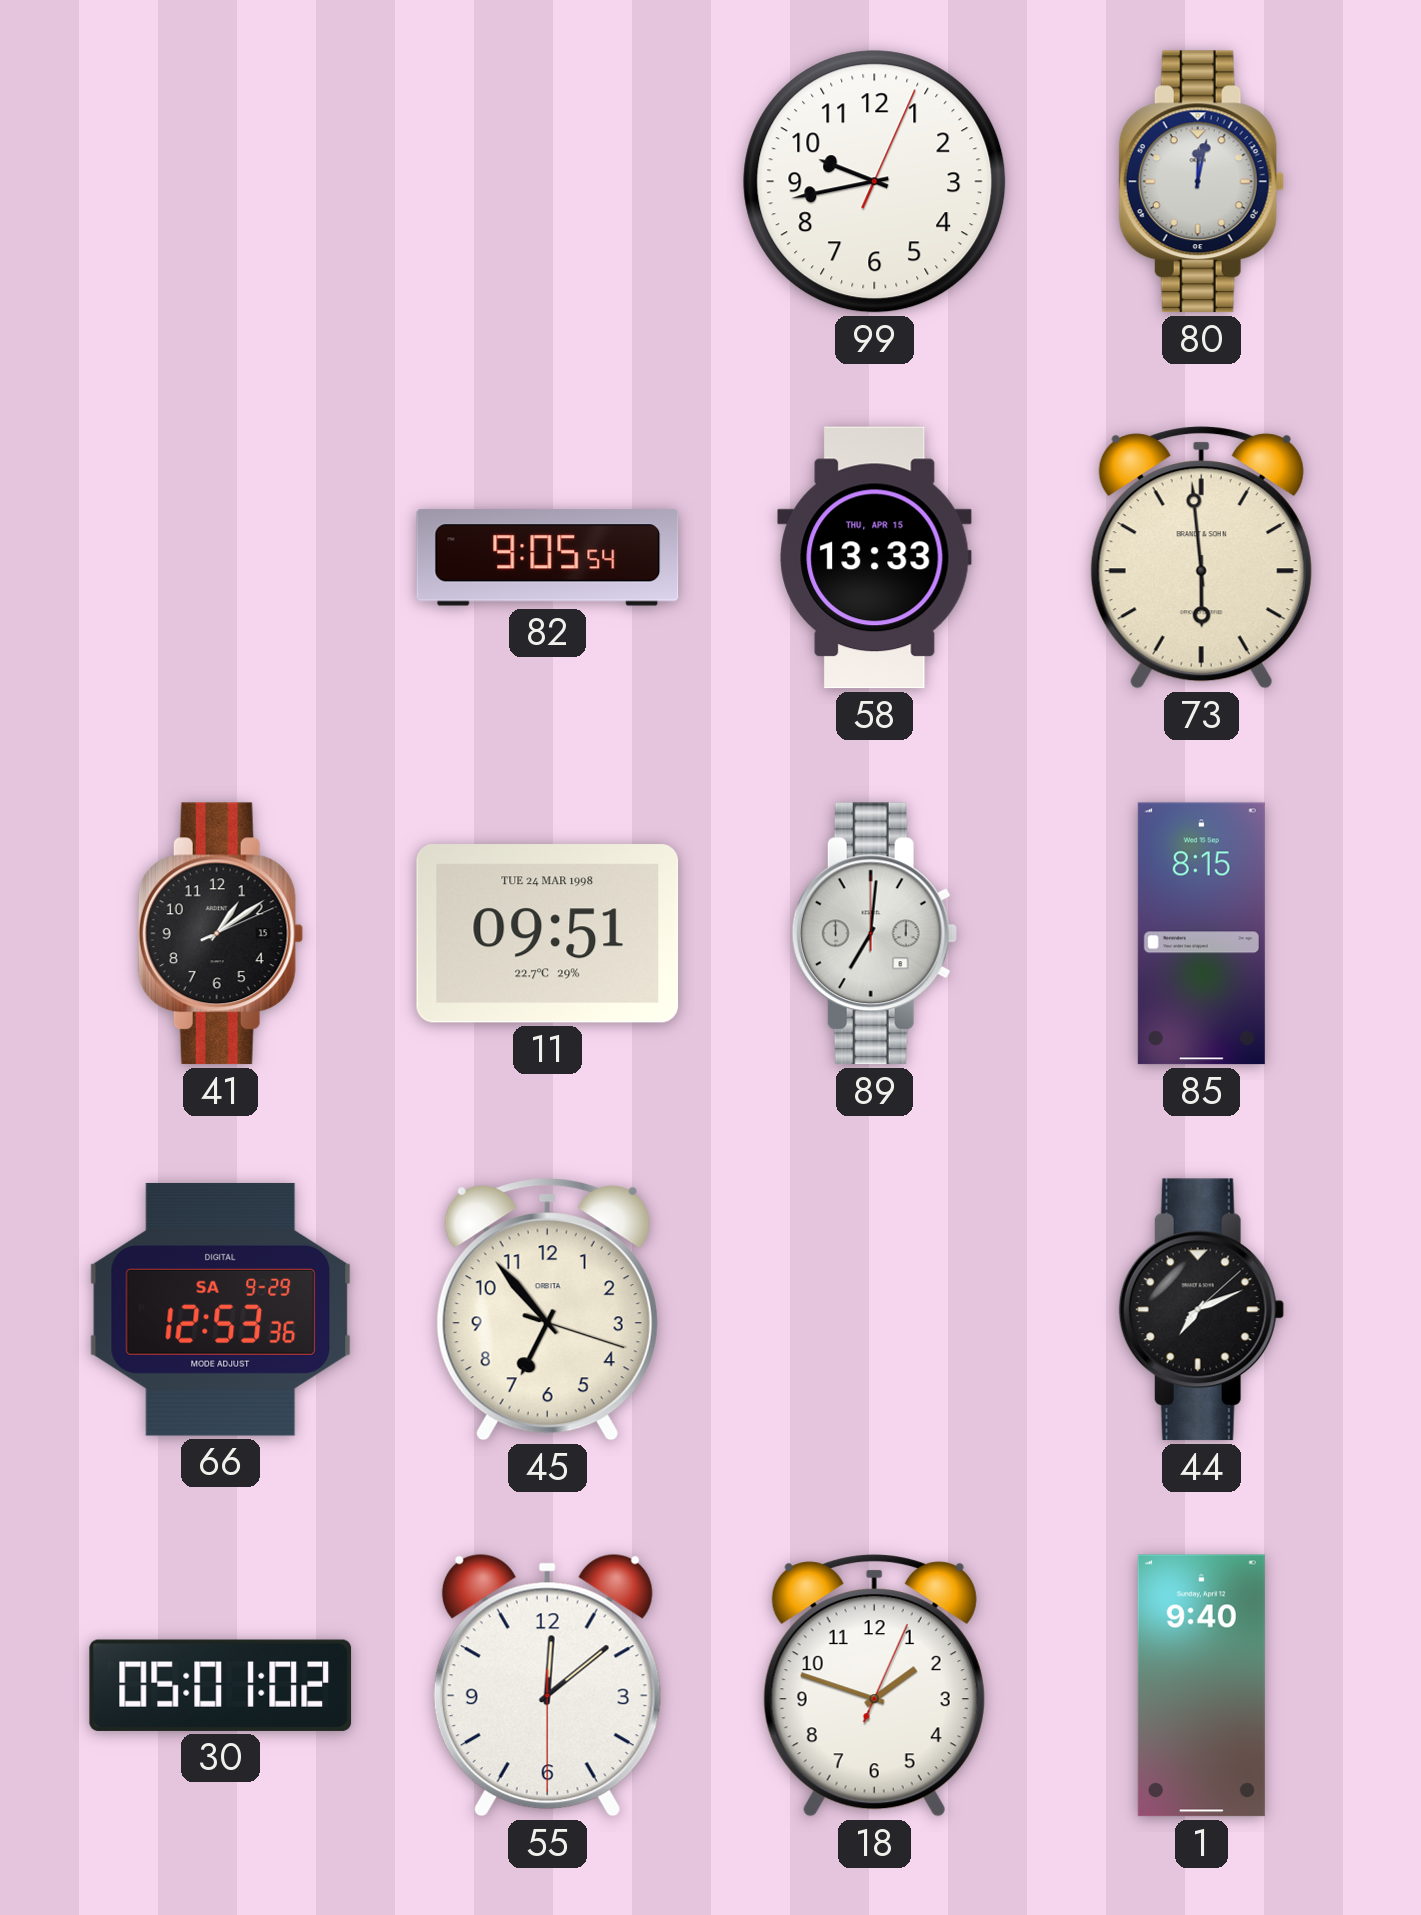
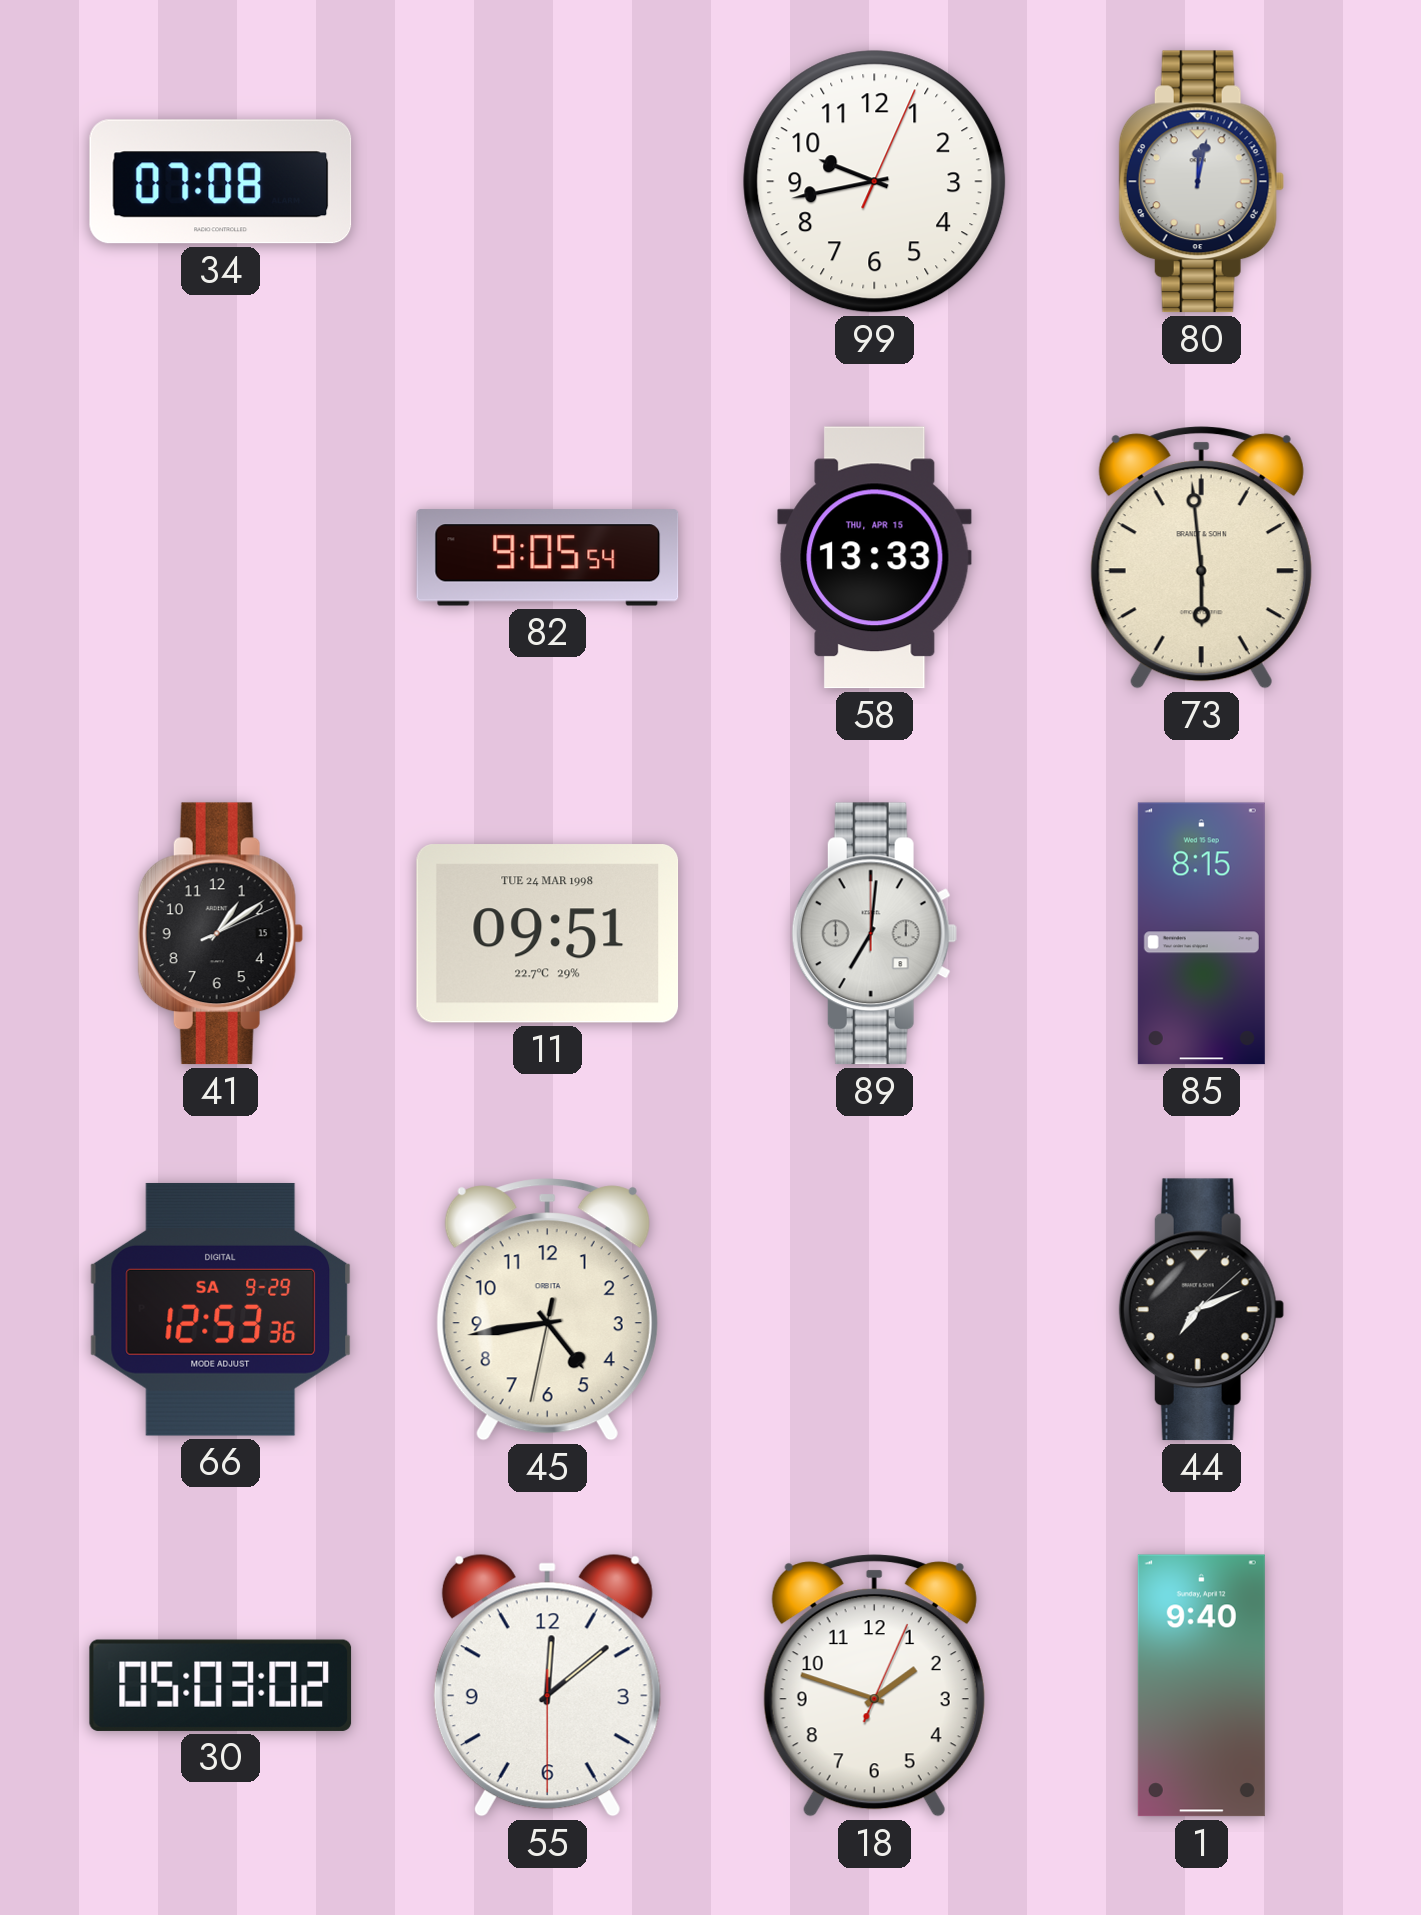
34: none -> 07:08
45: 6:53 -> 4:43
30: 05:01 -> 05:03
